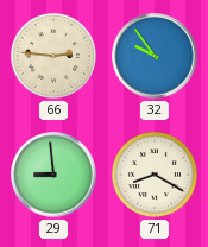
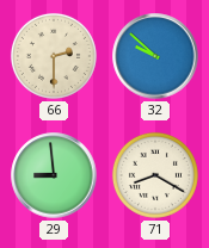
66: 2:46 -> 2:30
32: 9:54 -> 9:52
